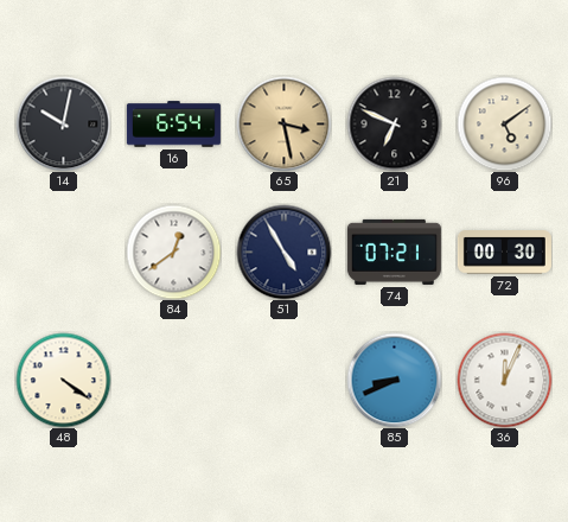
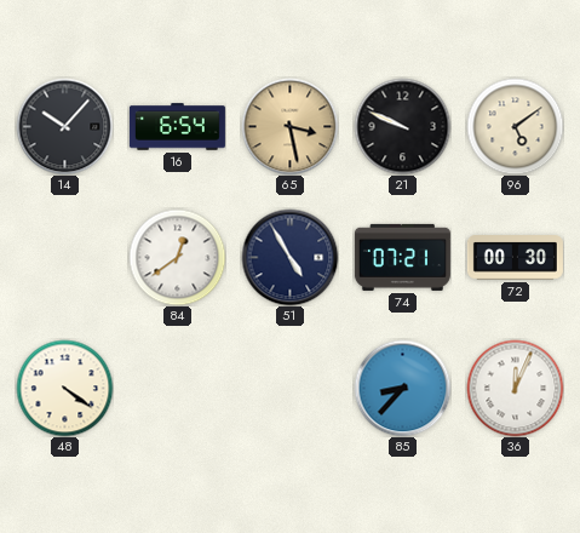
14: 10:02 -> 10:07
21: 6:49 -> 9:49
85: 8:41 -> 8:37
